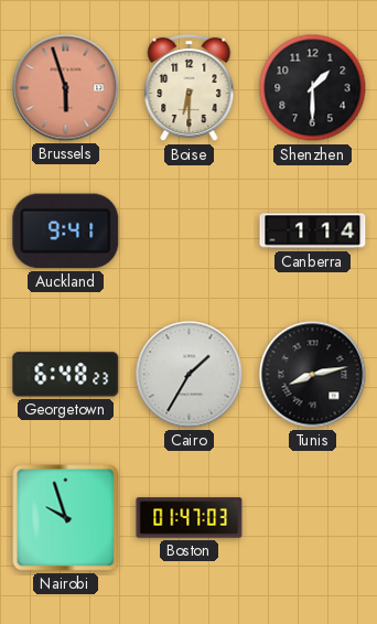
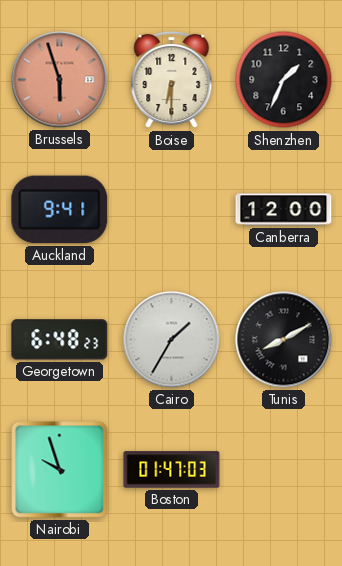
Shenzhen: 1:30 -> 1:34
Canberra: 1:14 -> 12:00
Tunis: 8:13 -> 8:10
